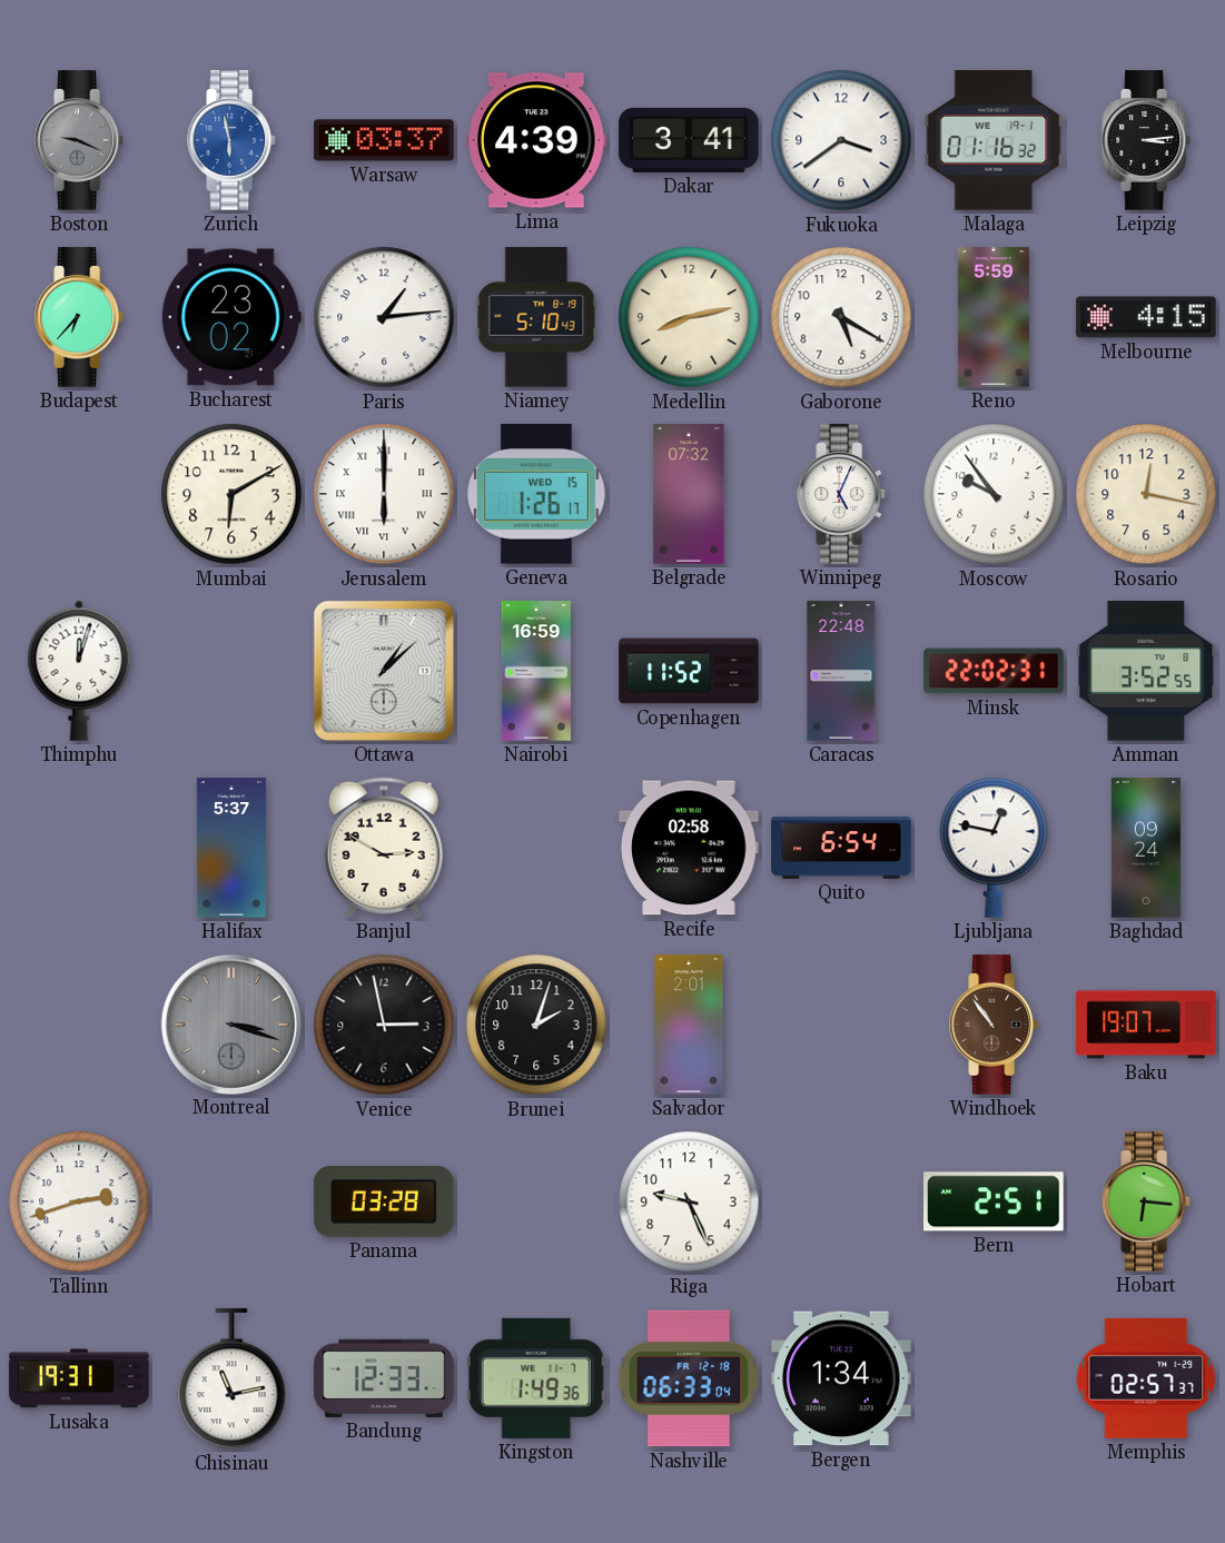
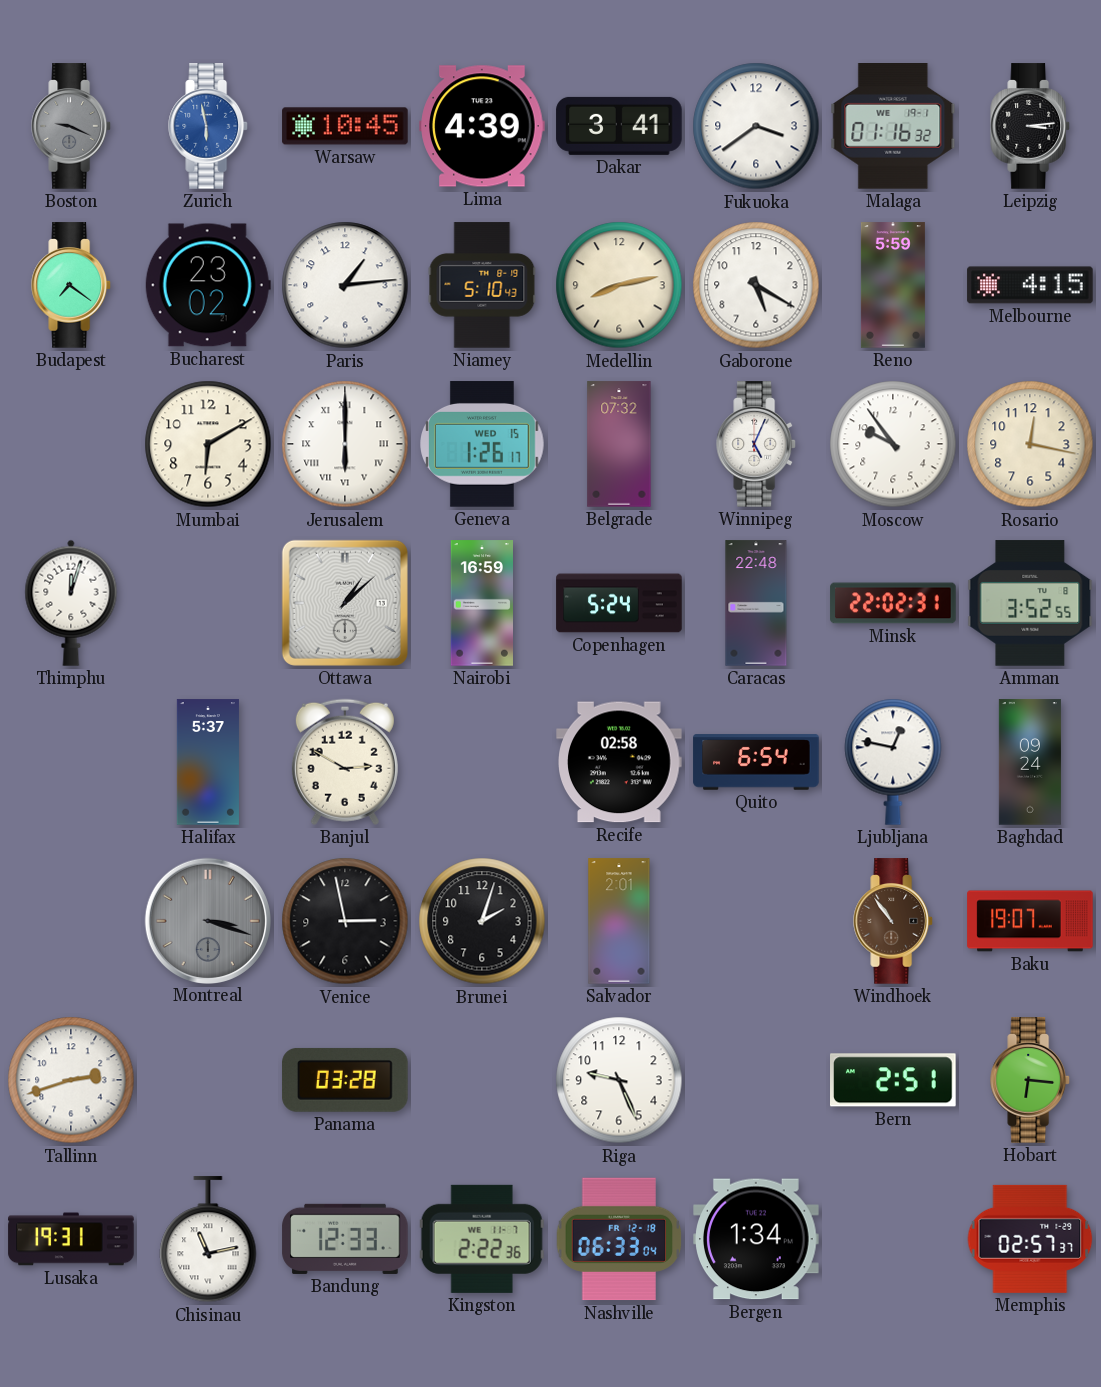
Warsaw: 03:37 -> 10:45
Budapest: 6:37 -> 7:21
Copenhagen: 11:52 -> 5:24
Kingston: 1:49 -> 2:22
